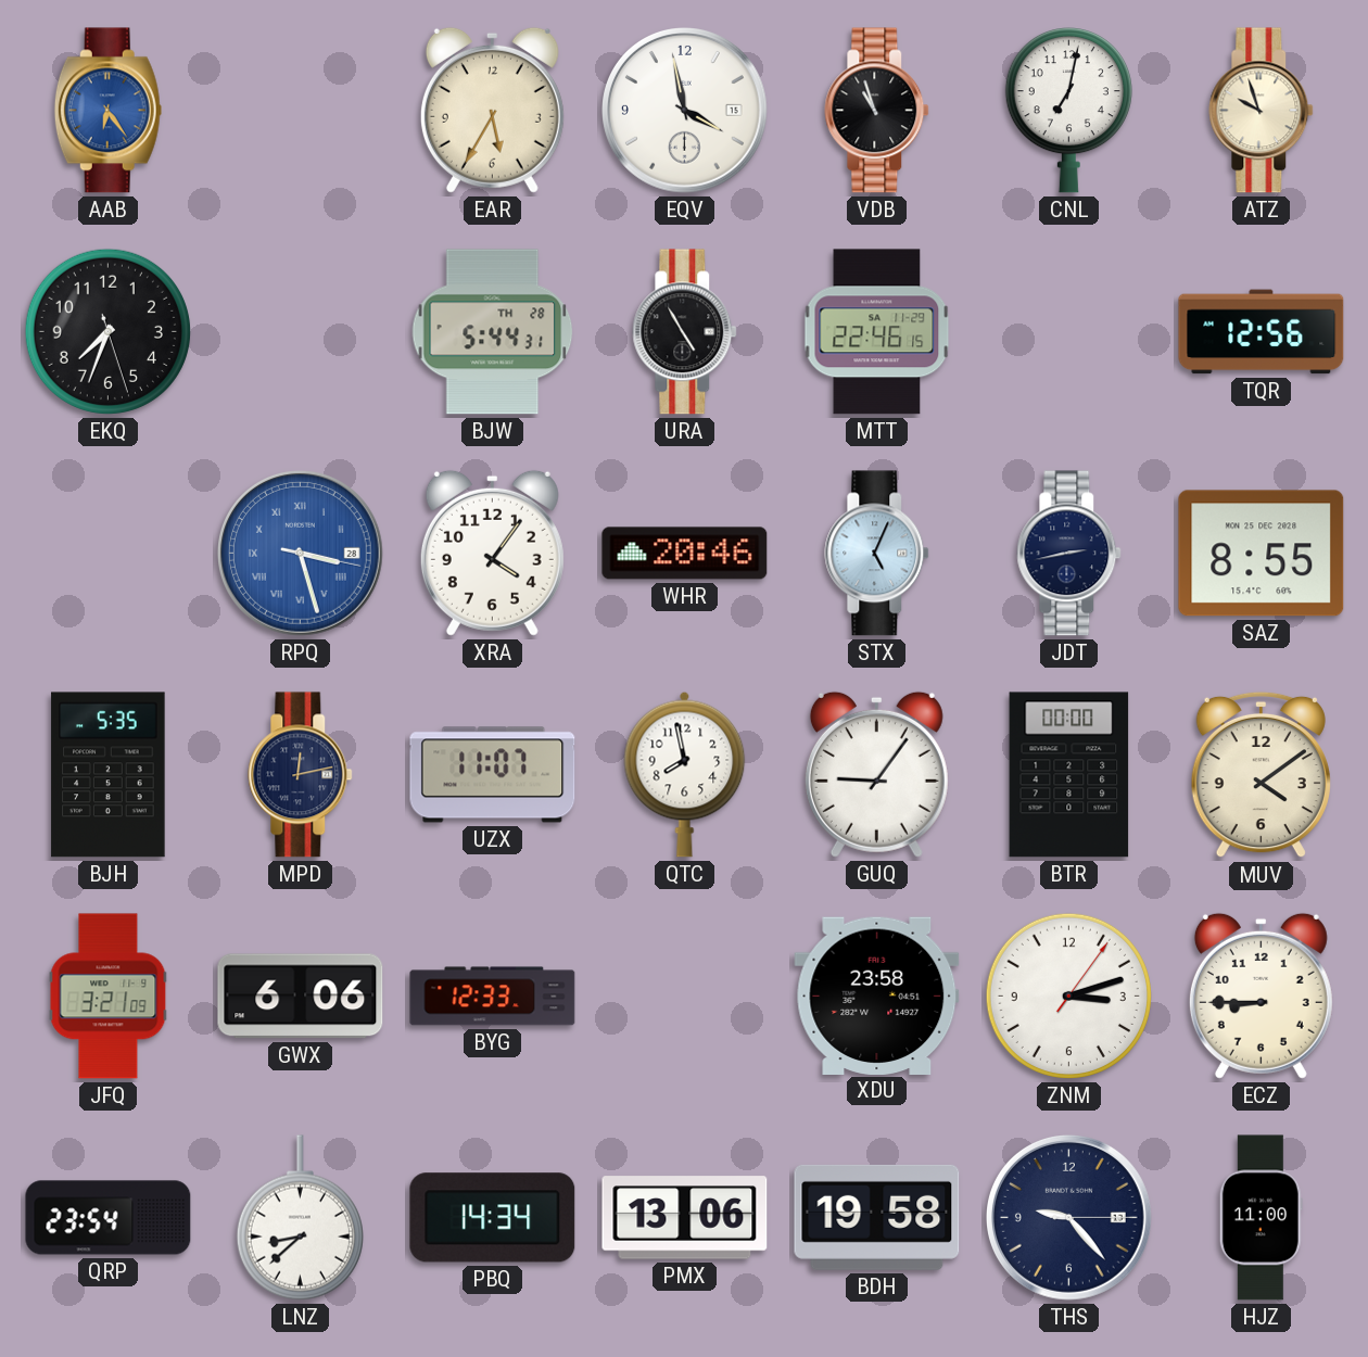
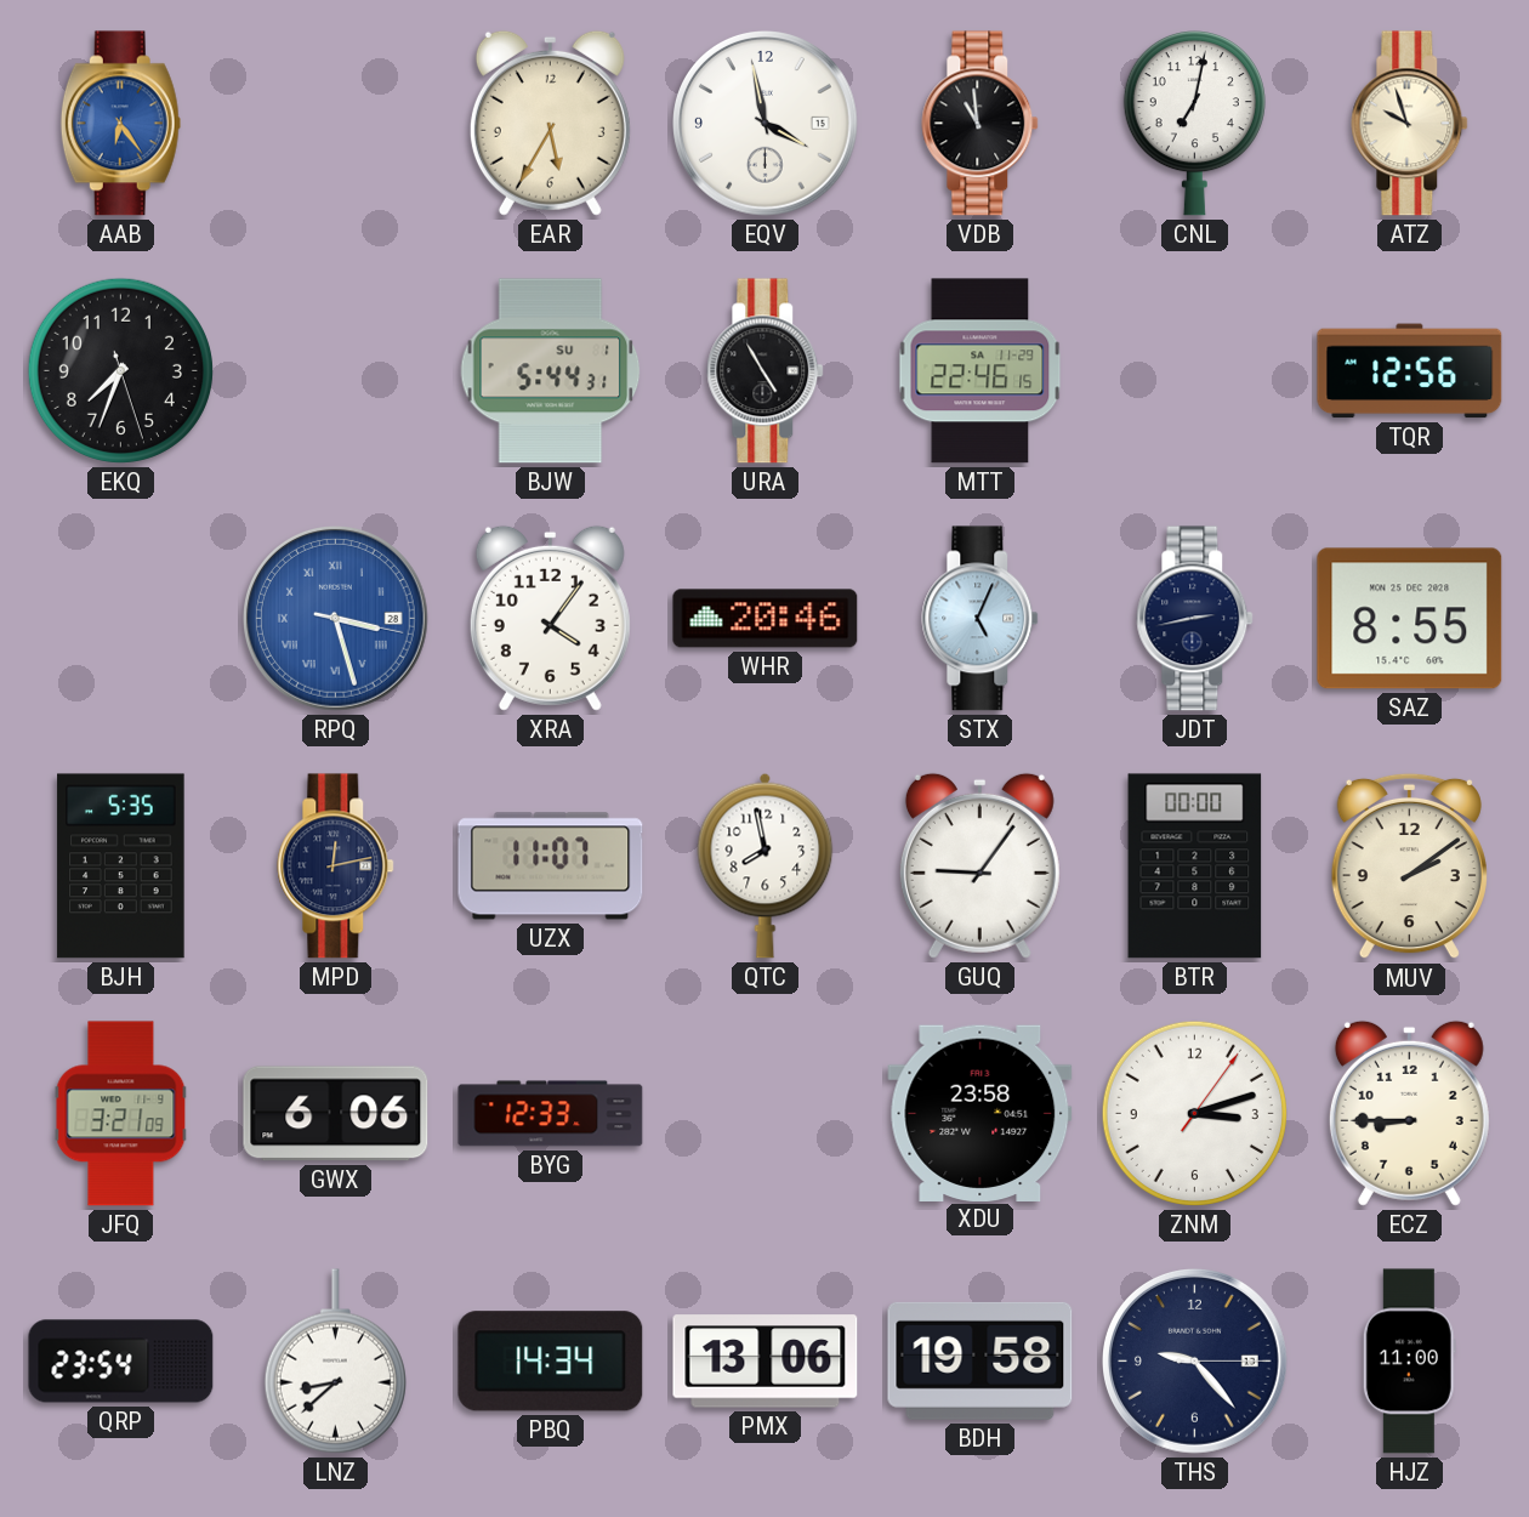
VDB: 10:57 -> 10:59
BJW date: TH 28 -> SU 1
MUV: 4:09 -> 2:09
